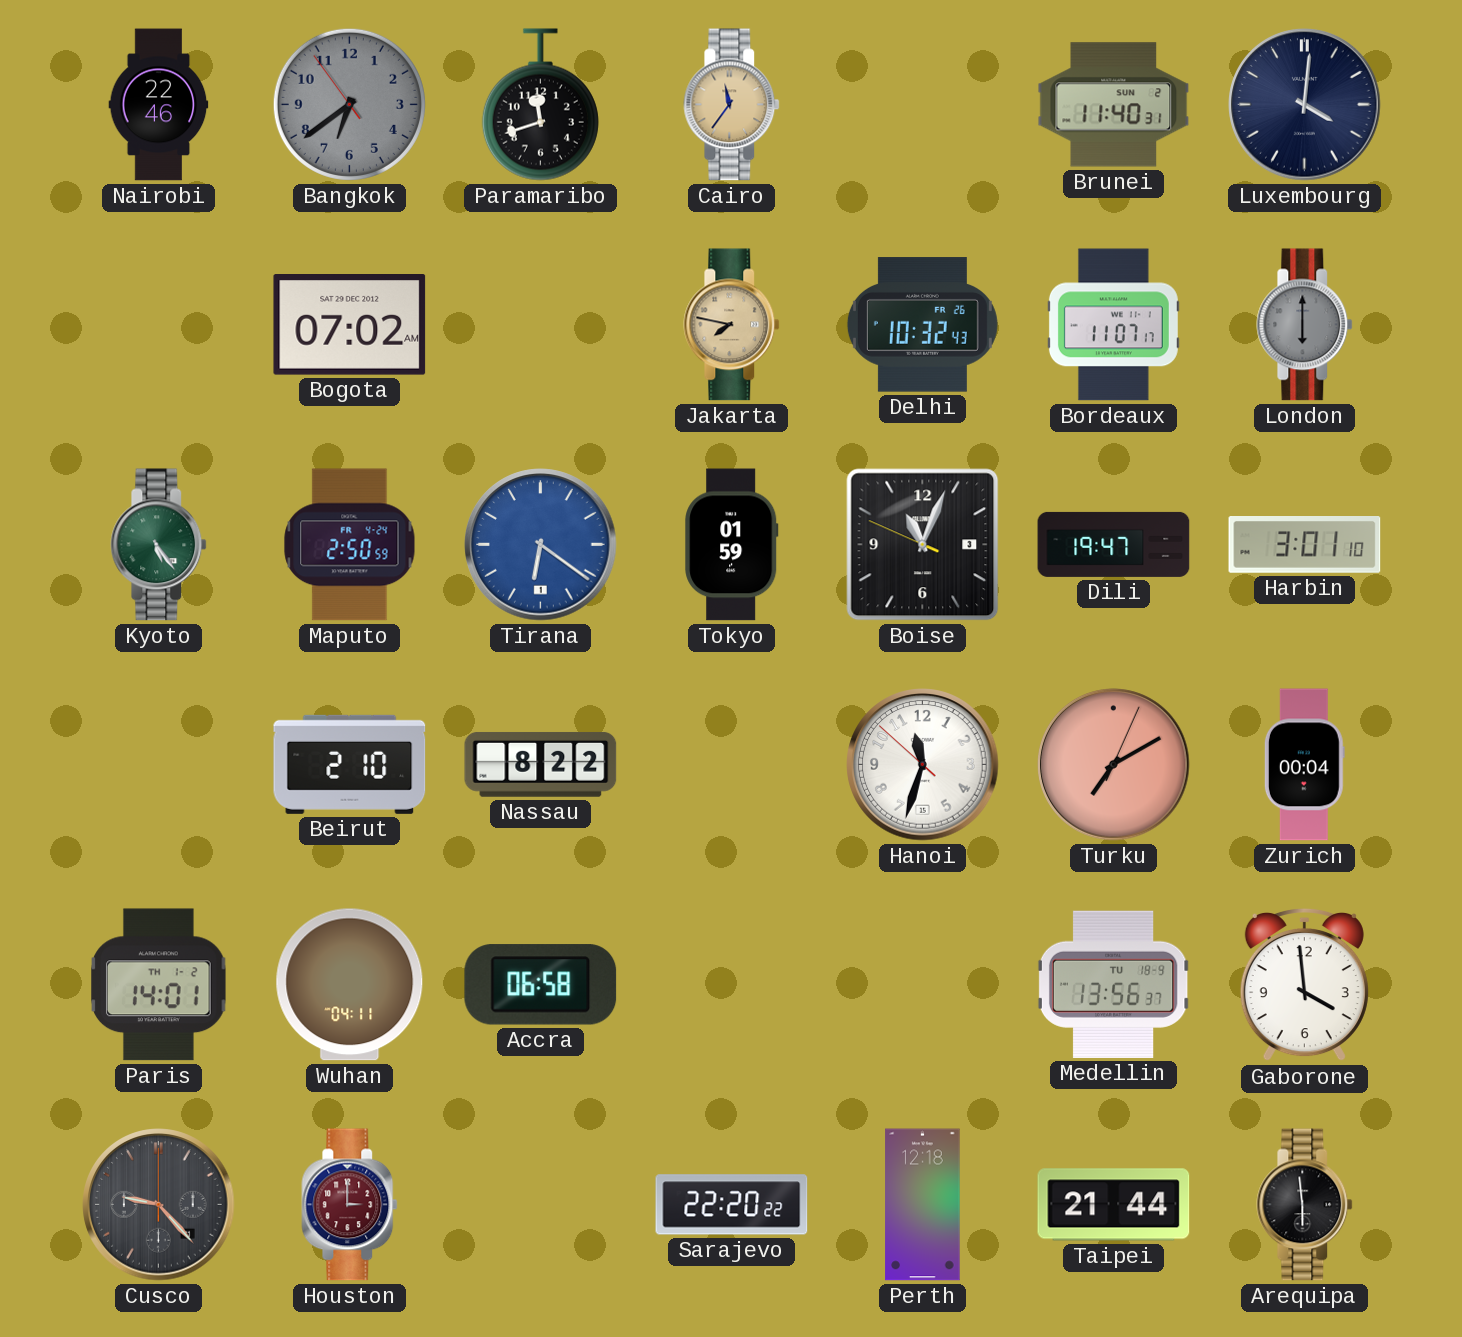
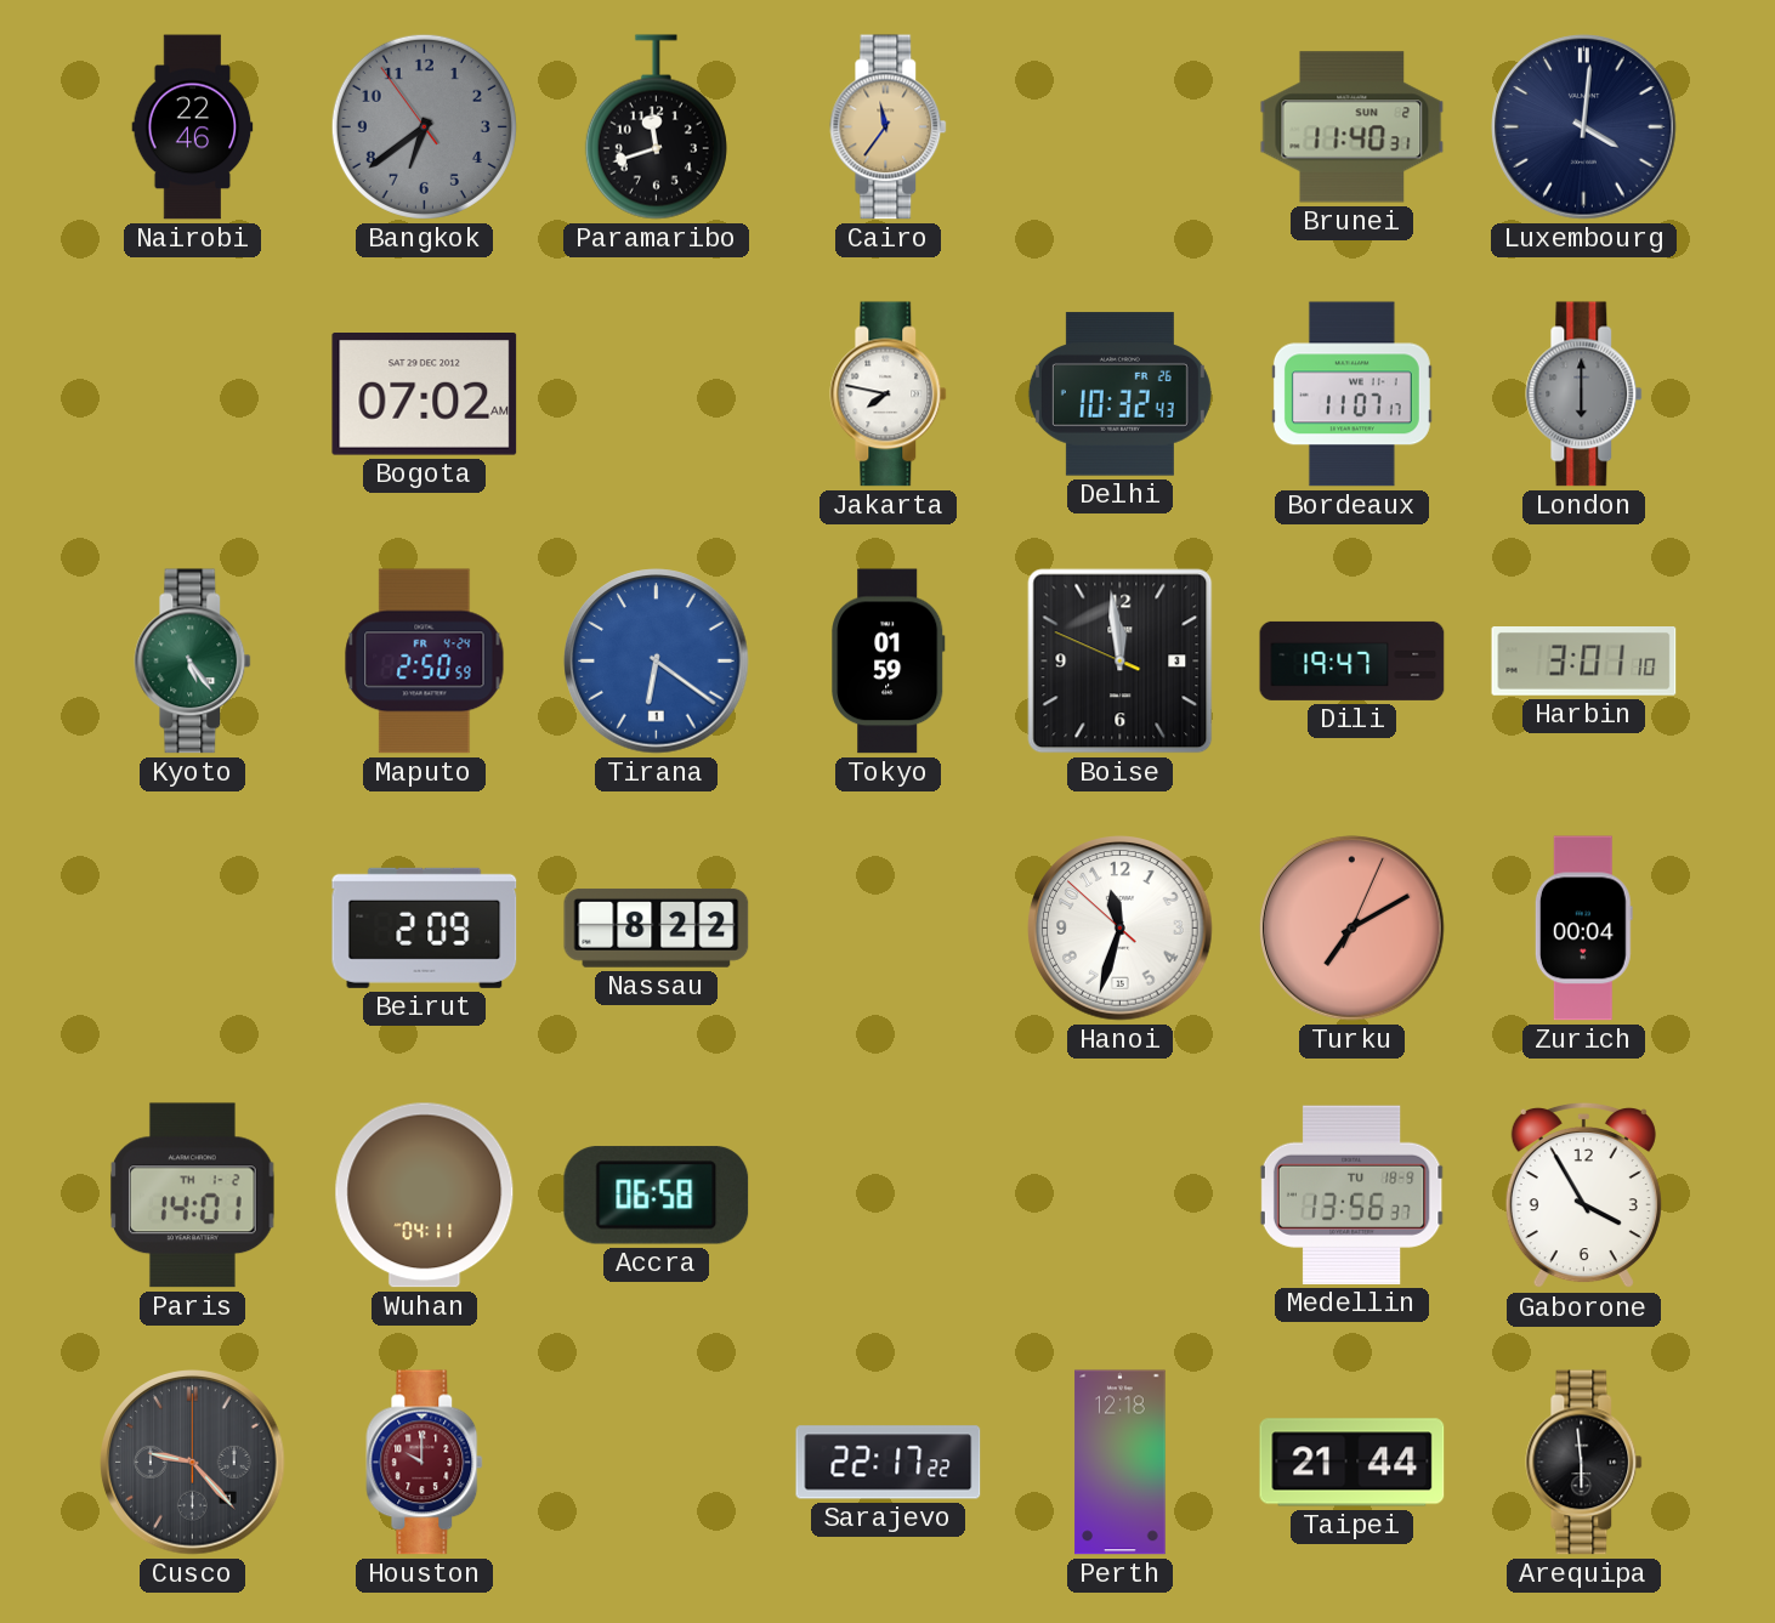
Jakarta dial: champagne -> white
Boise: 11:03 -> 11:58
Beirut: 2:10 -> 2:09
Gaborone: 3:59 -> 3:55
Houston: 3:00 -> 10:00
Sarajevo: 22:20 -> 22:17
